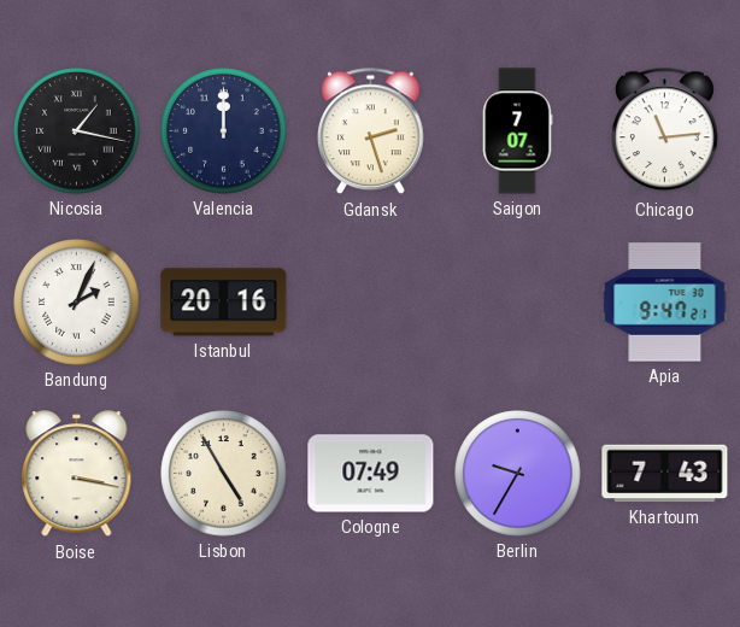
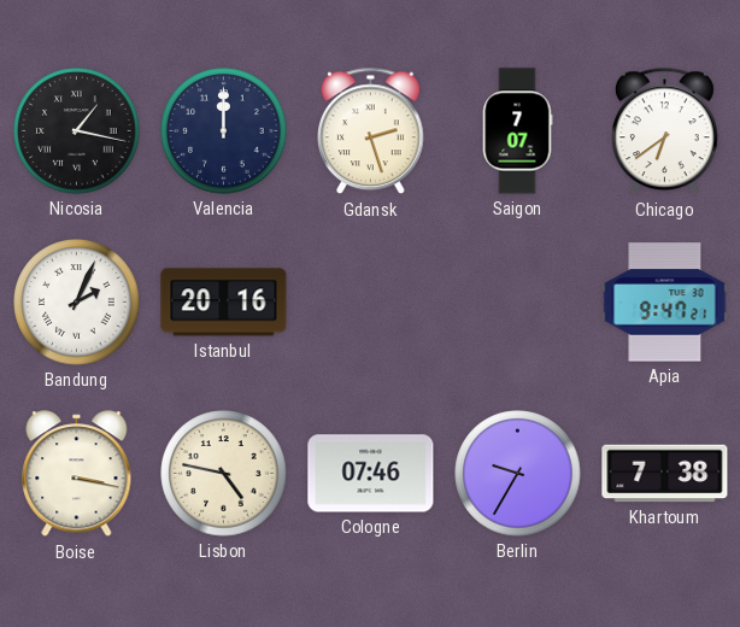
Chicago: 11:14 -> 6:39
Lisbon: 4:55 -> 4:47
Cologne: 07:49 -> 07:46
Khartoum: 7:43 -> 7:38
